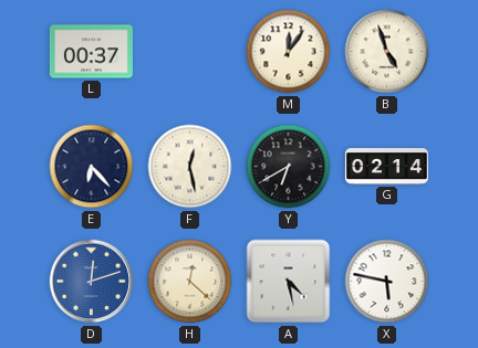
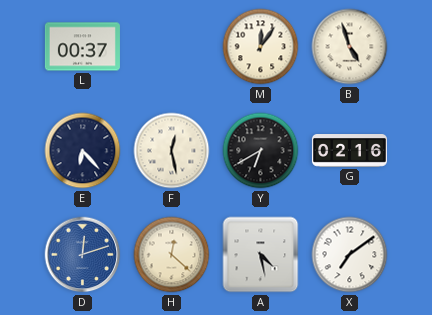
G: 02:14 -> 02:16
X: 5:47 -> 7:09
